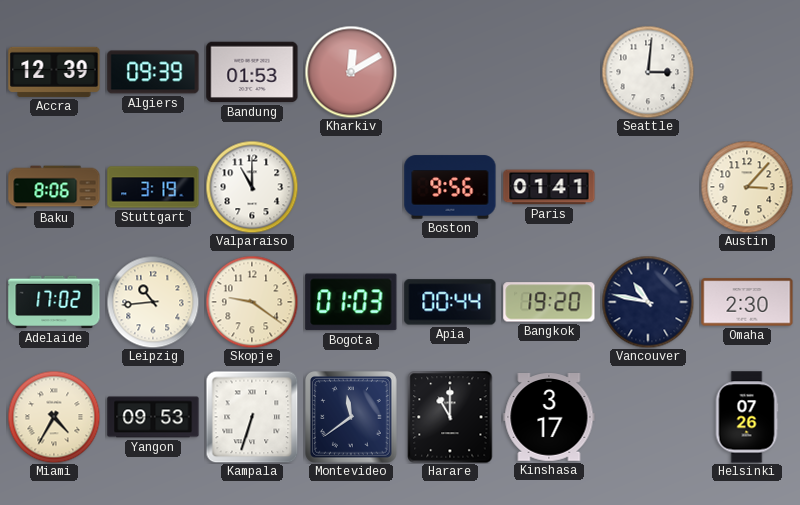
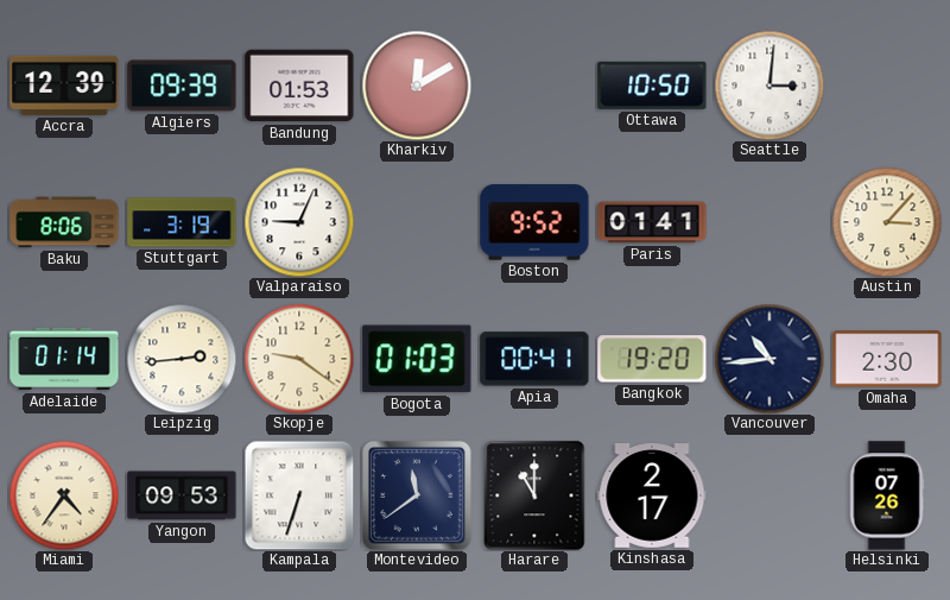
Ottawa: none -> 10:50
Valparaiso: 11:00 -> 9:04
Boston: 9:56 -> 9:52
Adelaide: 17:02 -> 01:14
Leipzig: 10:44 -> 2:44
Apia: 00:44 -> 00:41
Vancouver: 10:47 -> 10:44
Miami: 4:35 -> 4:36
Kinshasa: 3:17 -> 2:17
